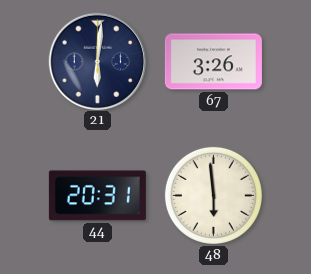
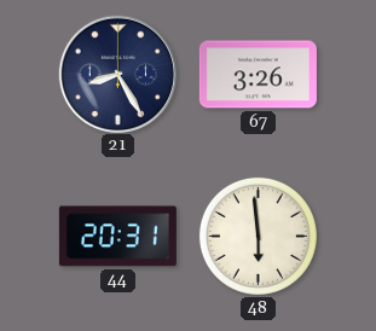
21: 6:01 -> 8:25
